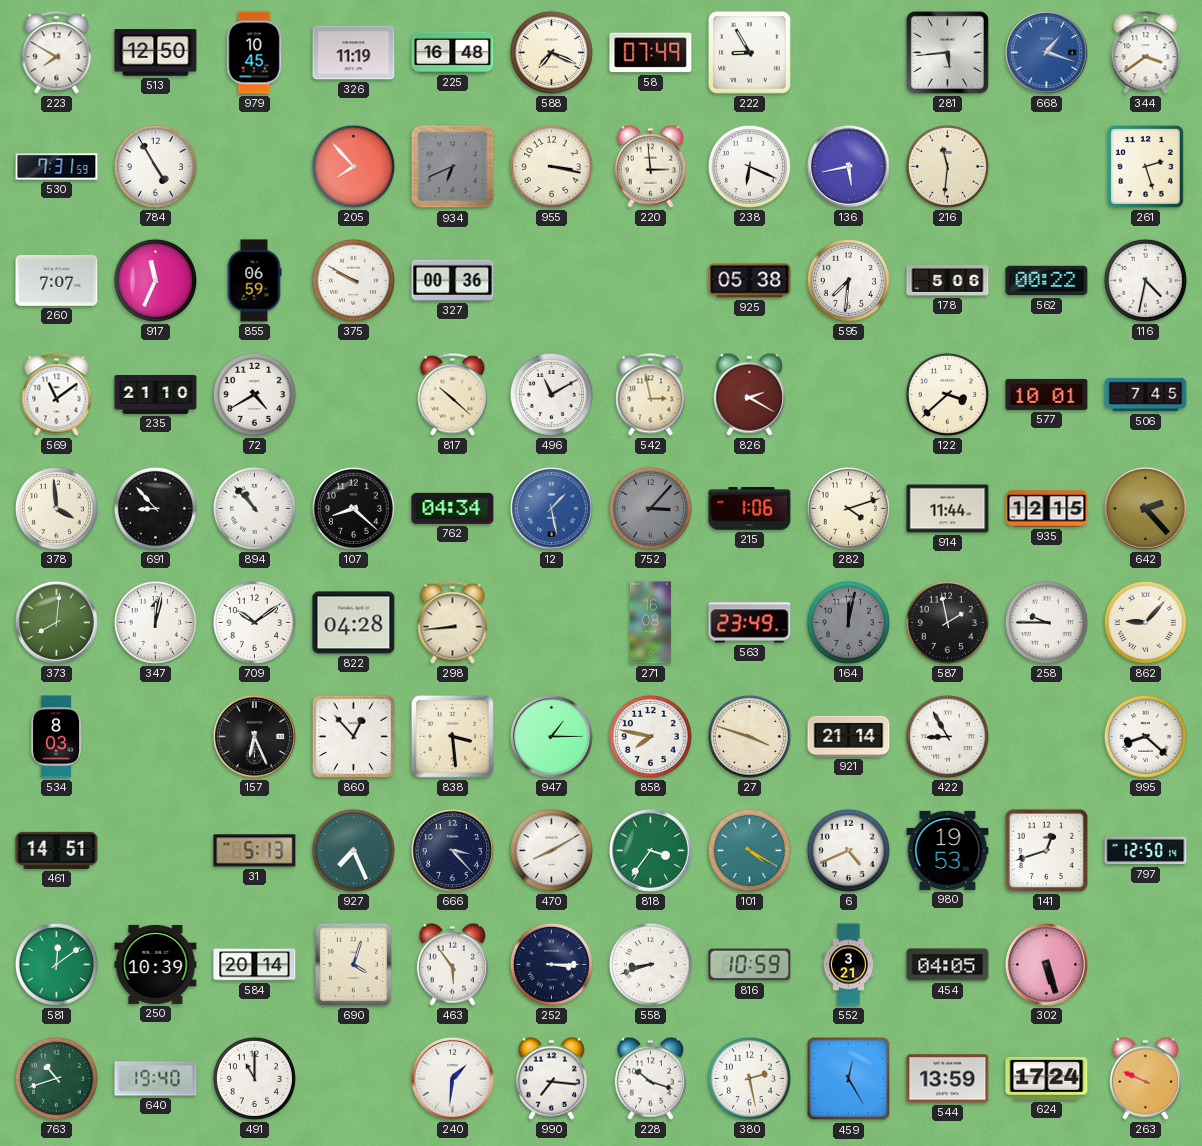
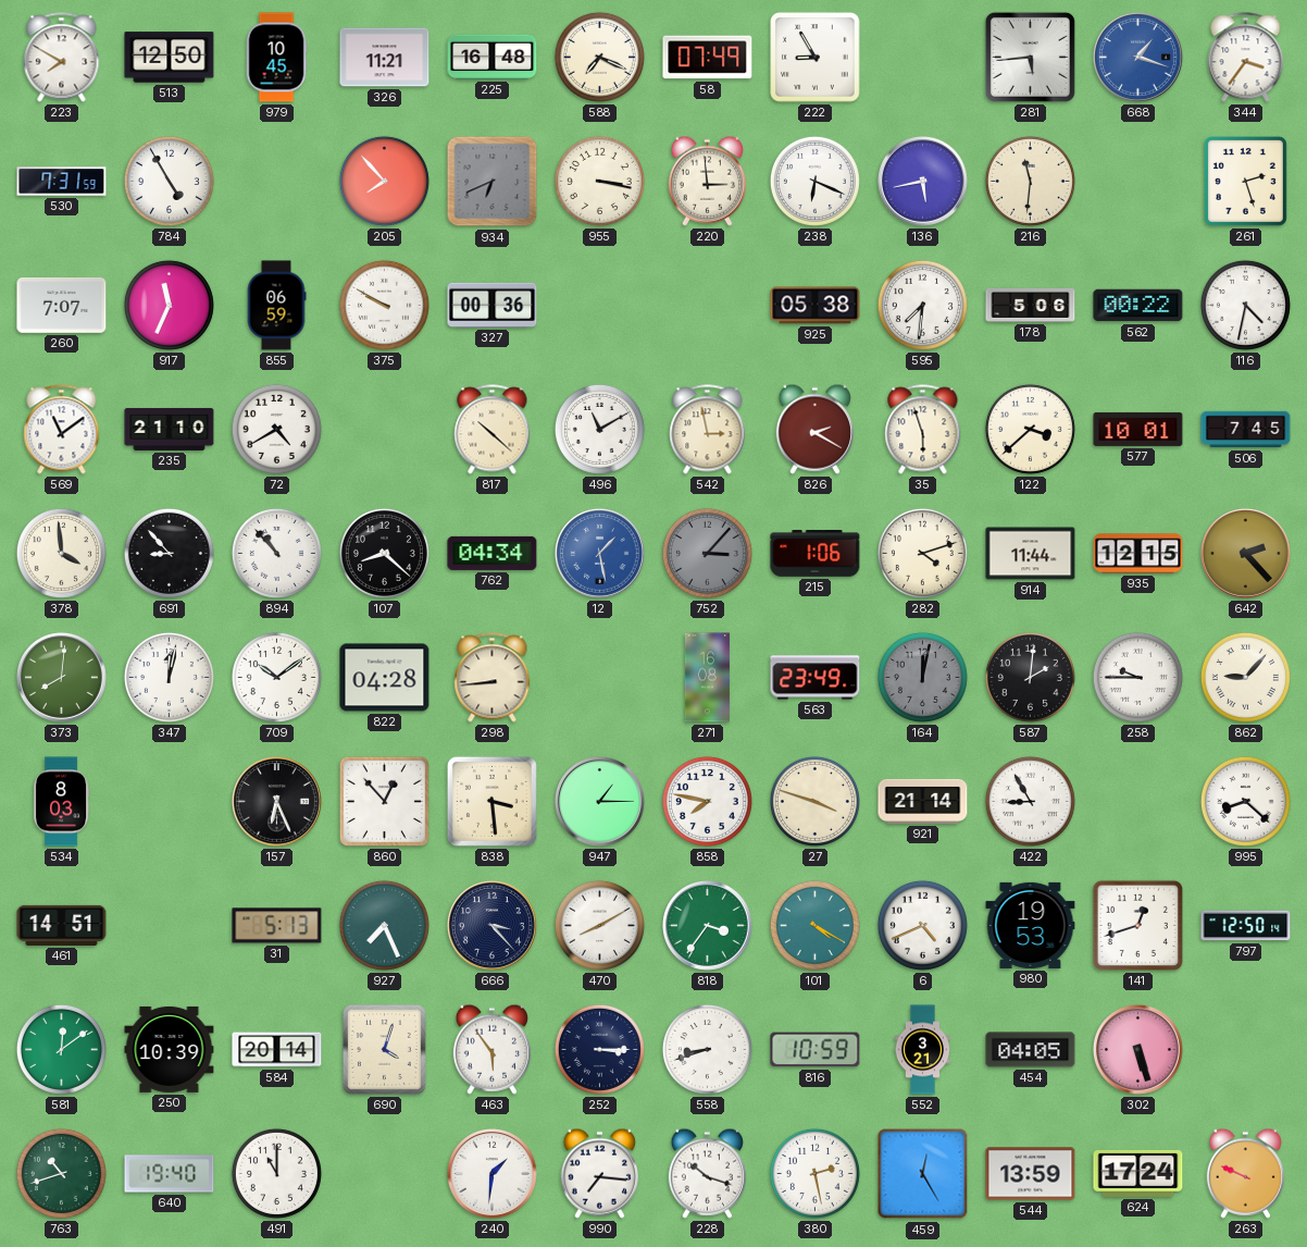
326: 11:19 -> 11:21
344: 3:39 -> 3:36
35: none -> 5:57
587: 1:58 -> 2:01
